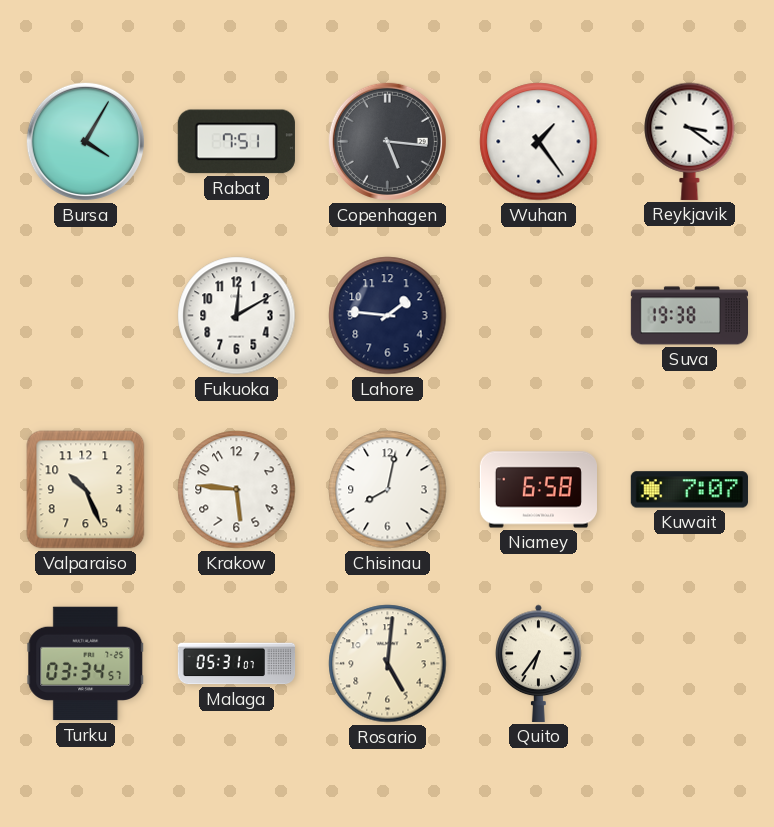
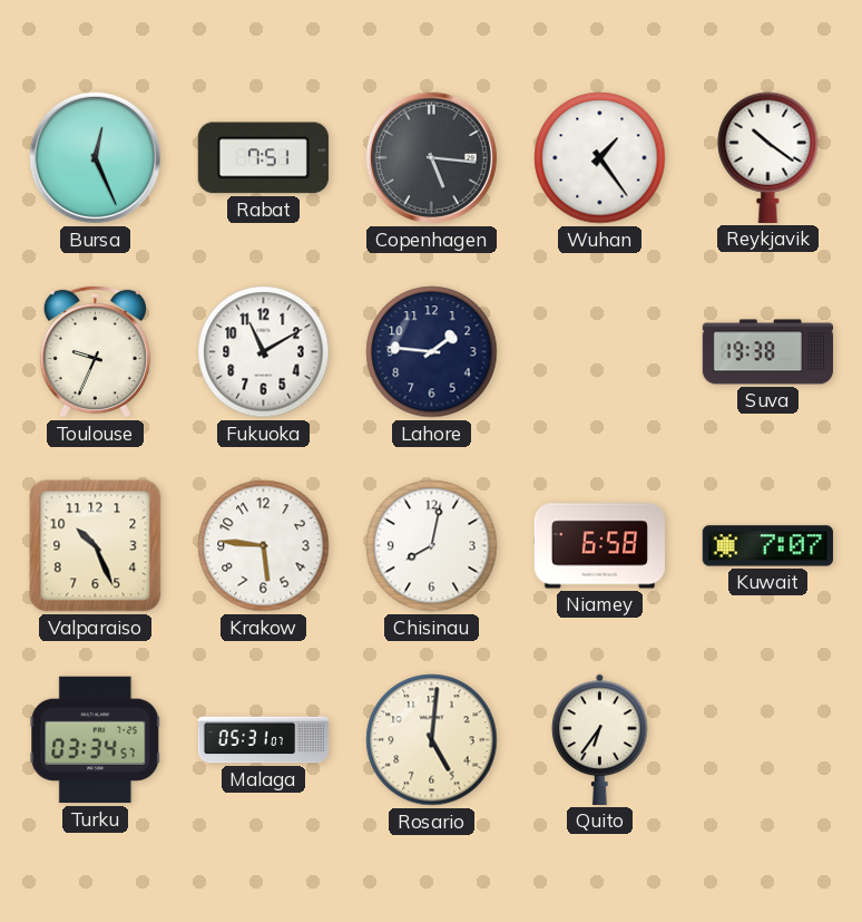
Bursa: 4:05 -> 12:26
Reykjavik: 3:21 -> 10:21
Toulouse: none -> 9:34
Fukuoka: 12:10 -> 11:10
